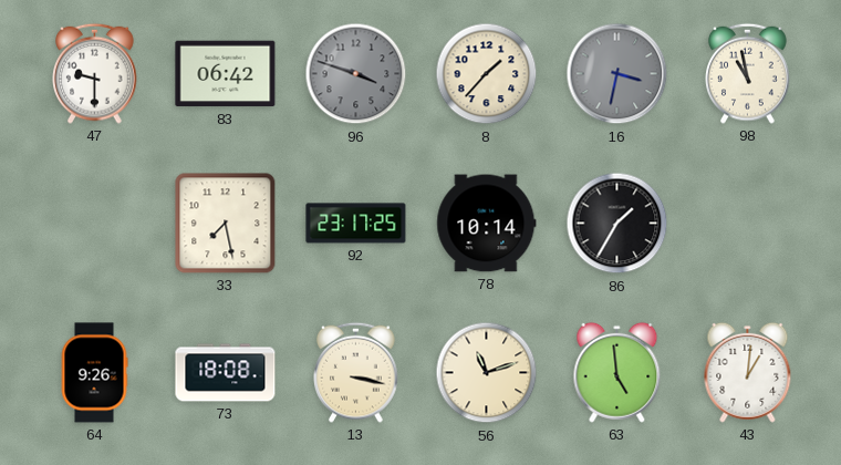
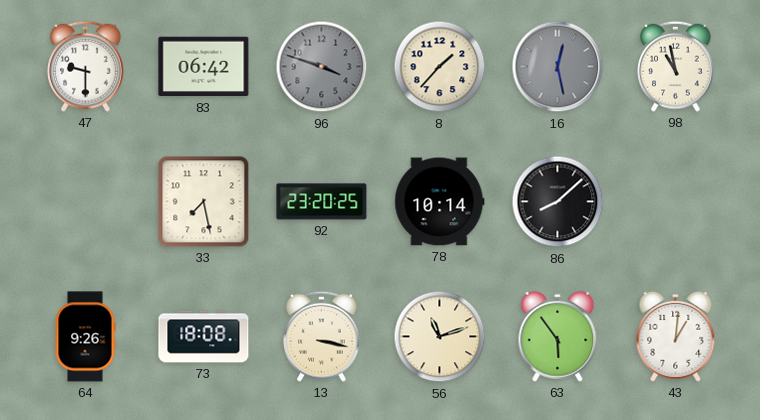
16: 3:32 -> 12:28
92: 23:17 -> 23:20
86: 1:35 -> 8:08
63: 4:59 -> 5:54
